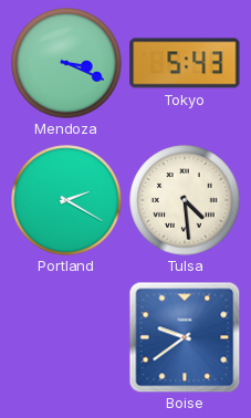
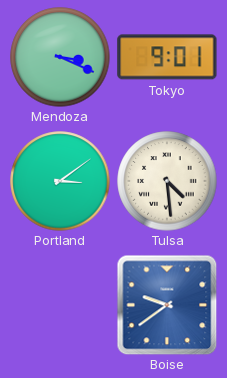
Tokyo: 5:43 -> 9:01
Portland: 2:20 -> 3:09
